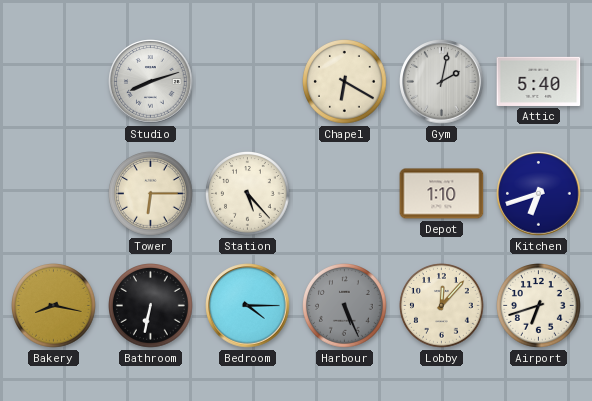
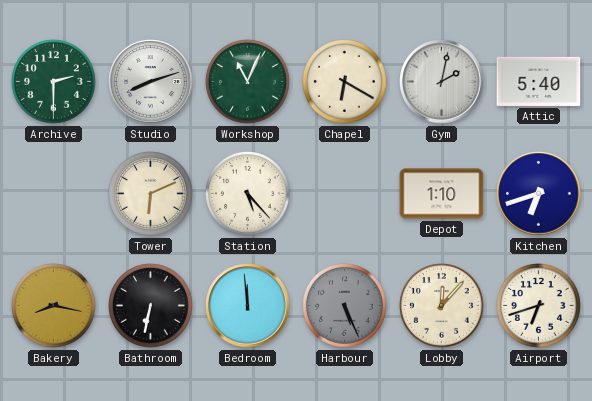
Archive: none -> 2:30
Workshop: none -> 11:04
Tower: 6:15 -> 6:11
Bedroom: 4:15 -> 11:59
